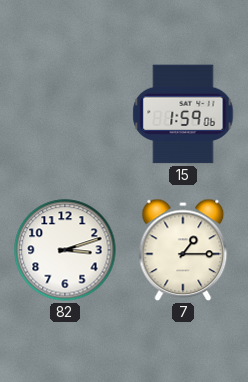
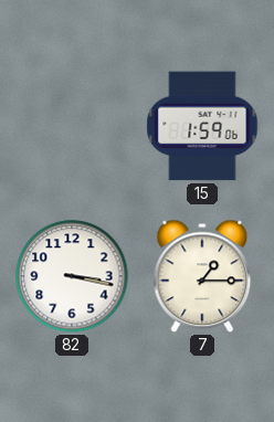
82: 3:12 -> 3:17
